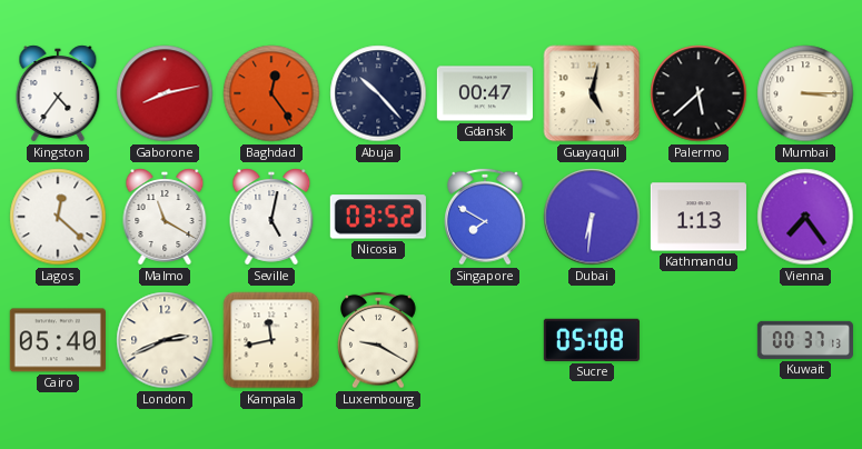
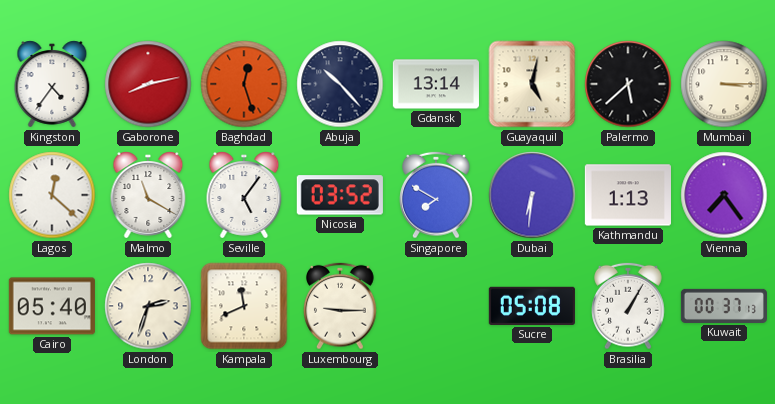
Baghdad: 12:24 -> 12:27
Gdansk: 00:47 -> 13:14
Seville: 5:02 -> 5:06
London: 2:41 -> 2:33
Kampala: 11:43 -> 11:41
Luxembourg: 9:20 -> 9:15
Brasilia: none -> 1:05
